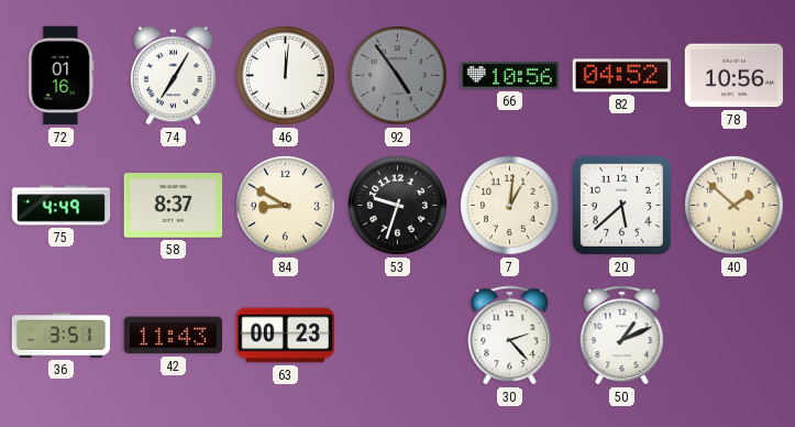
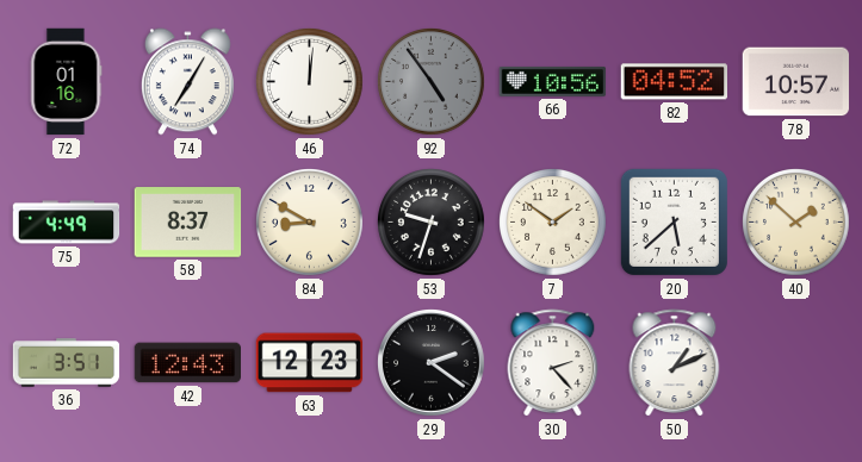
78: 10:56 -> 10:57
7: 1:01 -> 1:51
42: 11:43 -> 12:43
63: 00:23 -> 12:23
29: none -> 2:21
